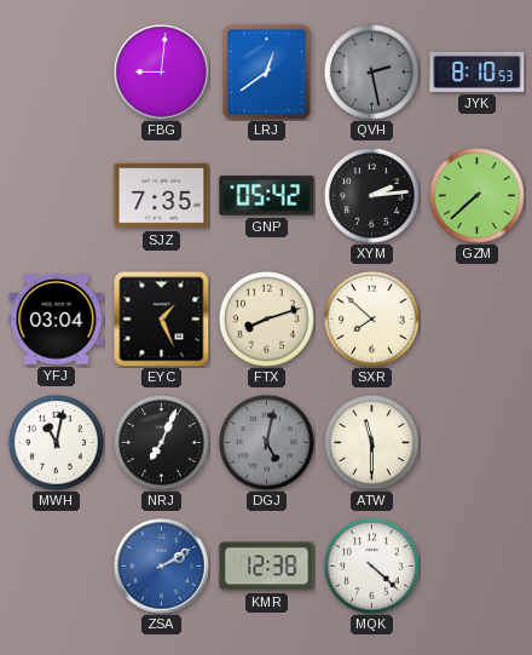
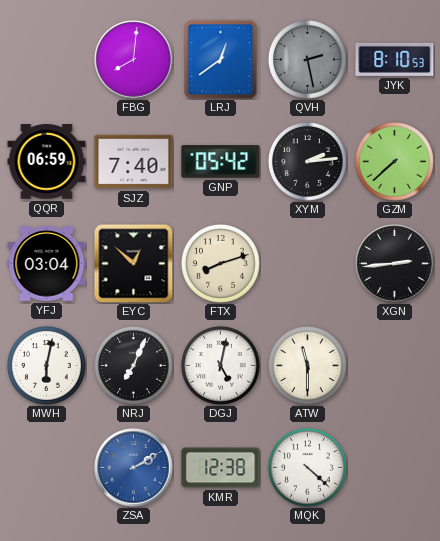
FBG: 9:01 -> 8:01
QQR: none -> 06:59
SJZ: 7:35 -> 7:40
EYC: 1:26 -> 12:52
SXR: 7:52 -> none
XGN: none -> 2:44
MWH: 11:02 -> 6:02
DGJ dial: grey -> white
